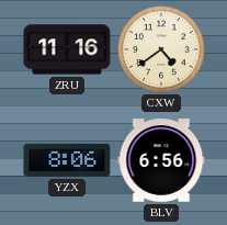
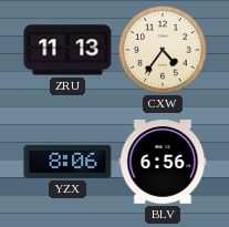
ZRU: 11:16 -> 11:13
CXW: 4:39 -> 4:36
